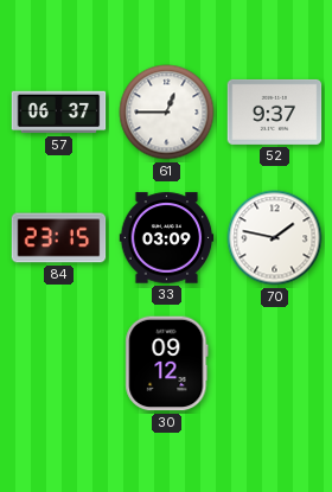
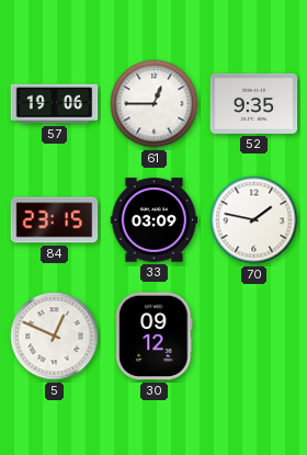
57: 06:37 -> 19:06
52: 9:37 -> 9:35
5: none -> 12:49
